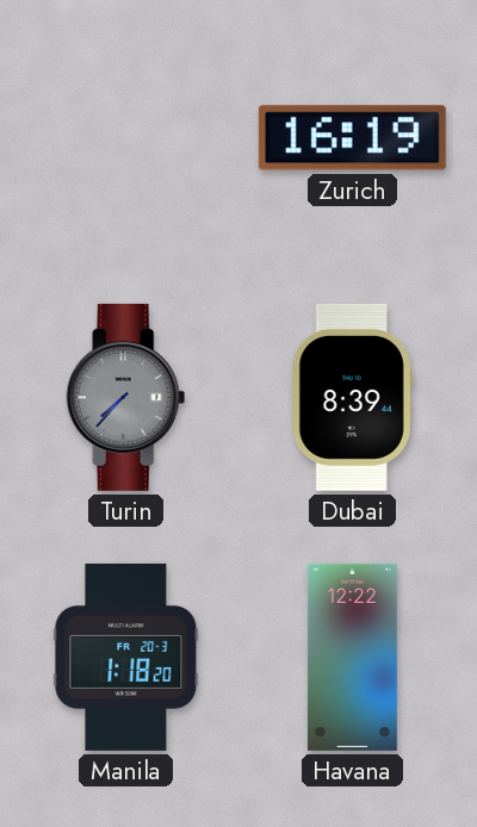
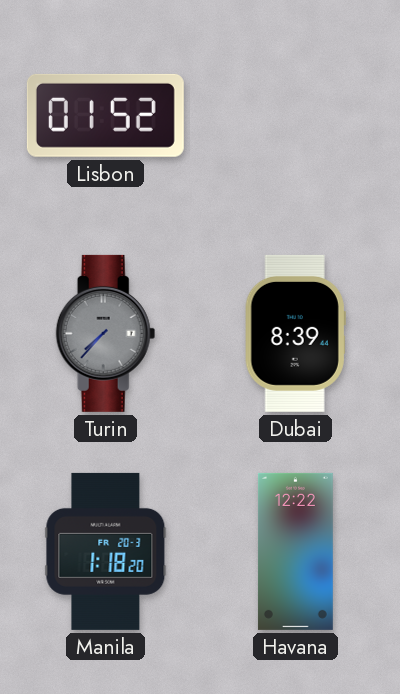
Lisbon: none -> 01:52
Zurich: 16:19 -> none
